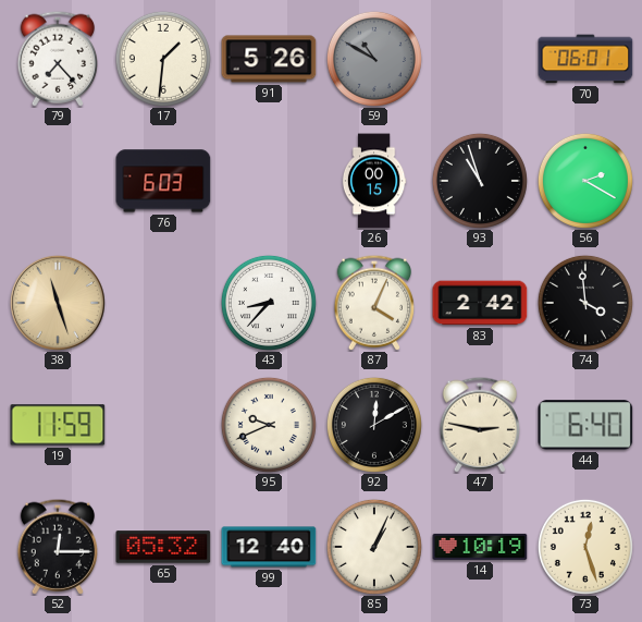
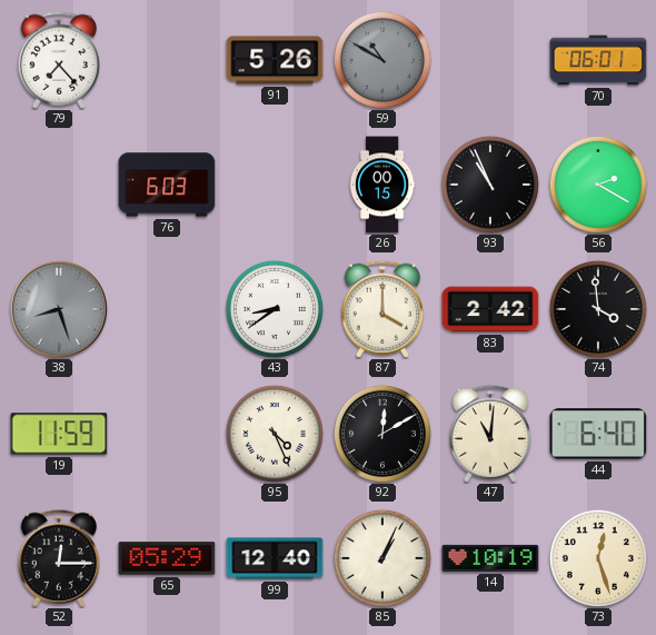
17: 1:31 -> none
93: 10:57 -> 10:56
38: 11:27 -> 8:27
38 dial: champagne -> grey
43: 8:37 -> 8:39
87: 4:04 -> 4:00
95: 9:41 -> 4:26
47: 2:47 -> 11:01
65: 05:32 -> 05:29
